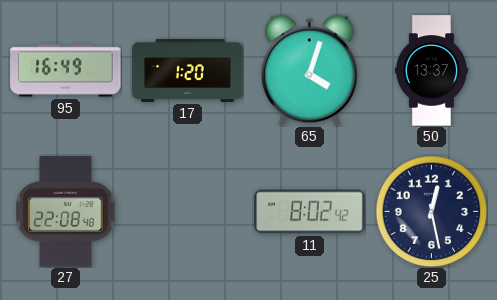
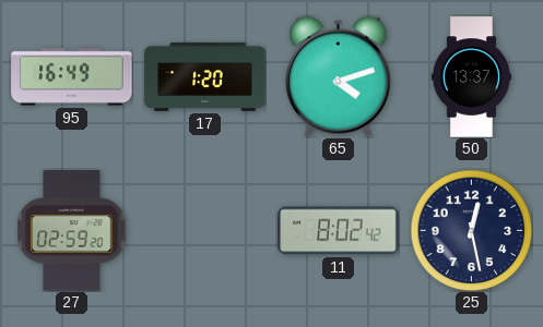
65: 4:03 -> 4:12
27: 22:08 -> 02:59
